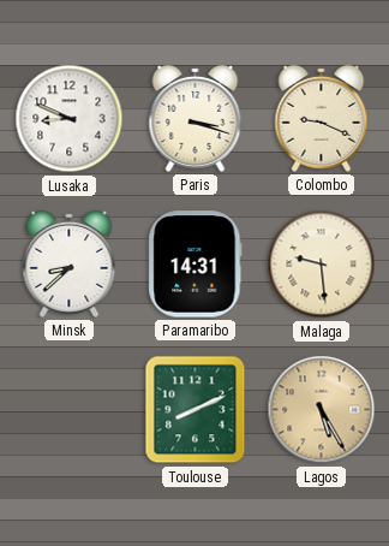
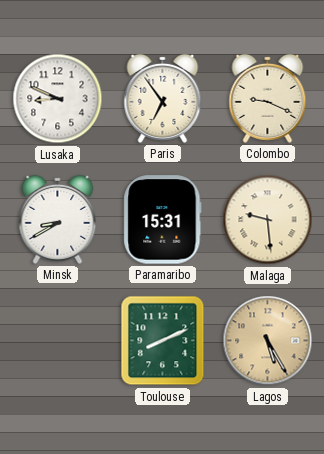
Paris: 3:18 -> 6:54
Minsk: 8:38 -> 8:40
Paramaribo: 14:31 -> 15:31
